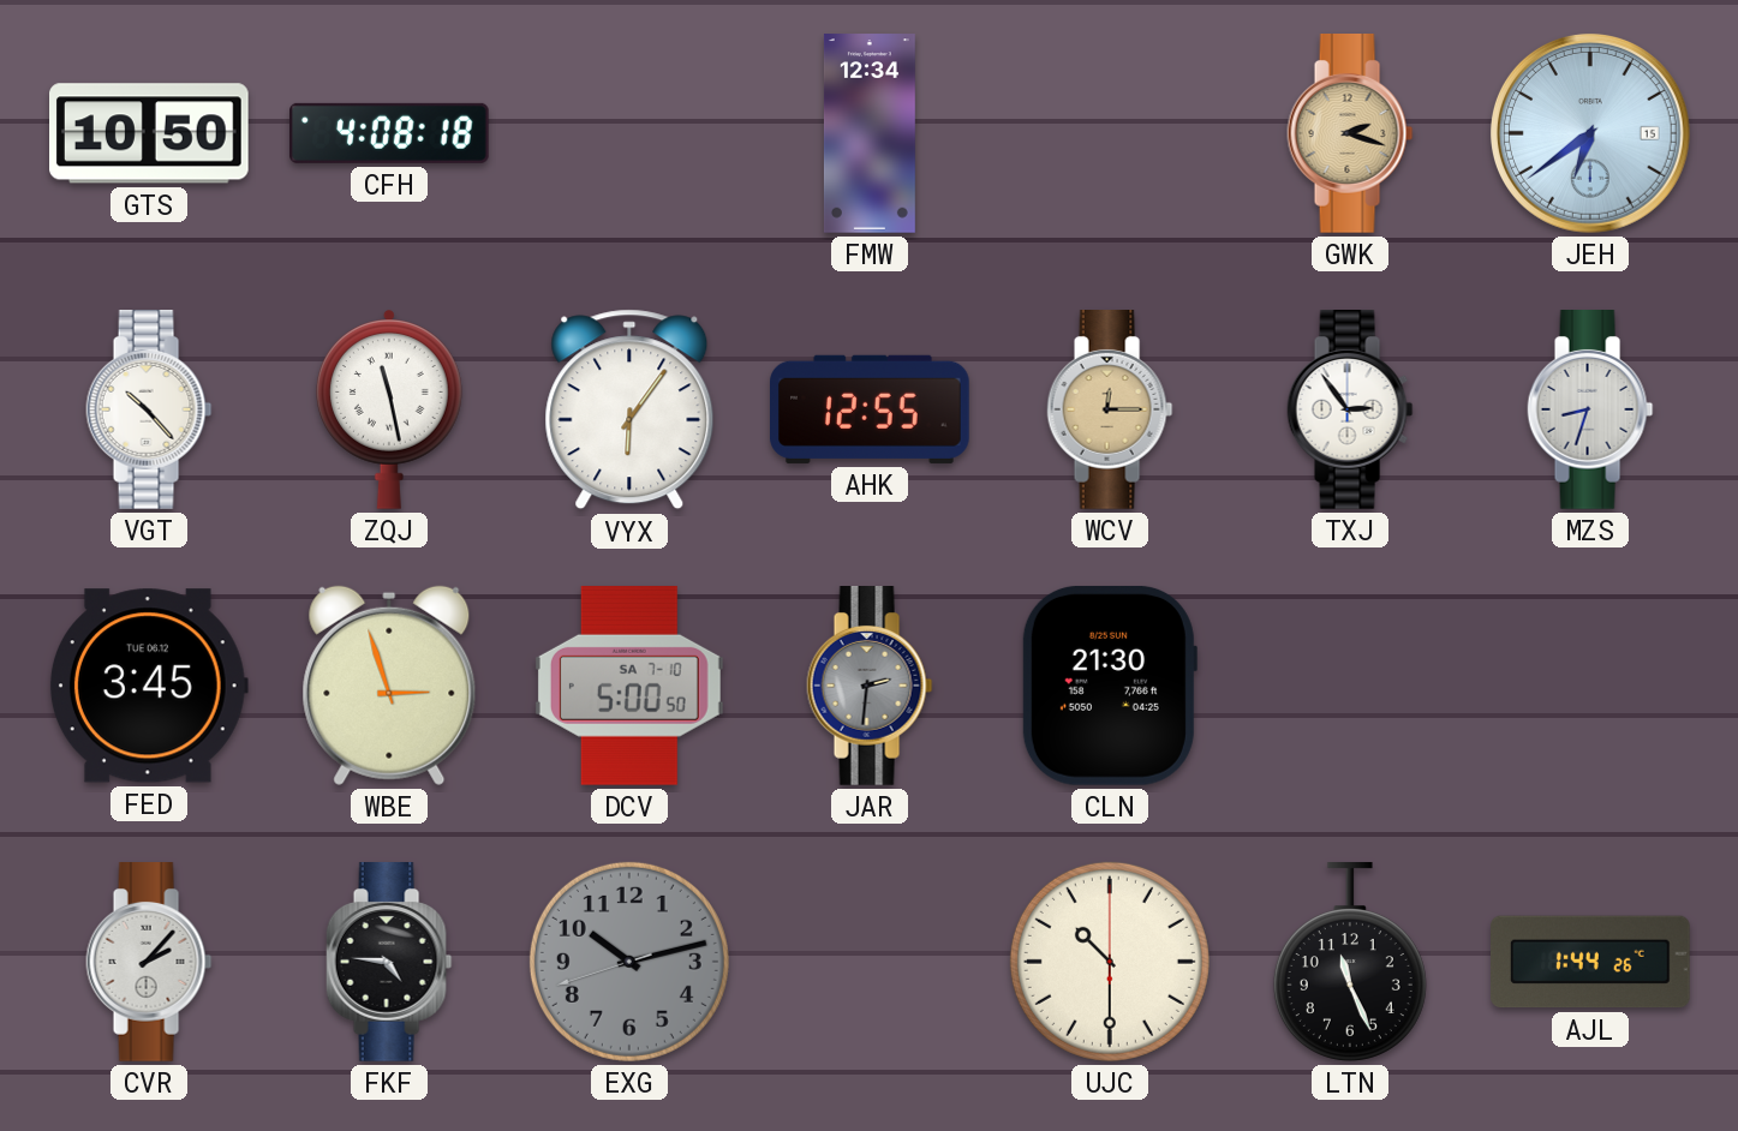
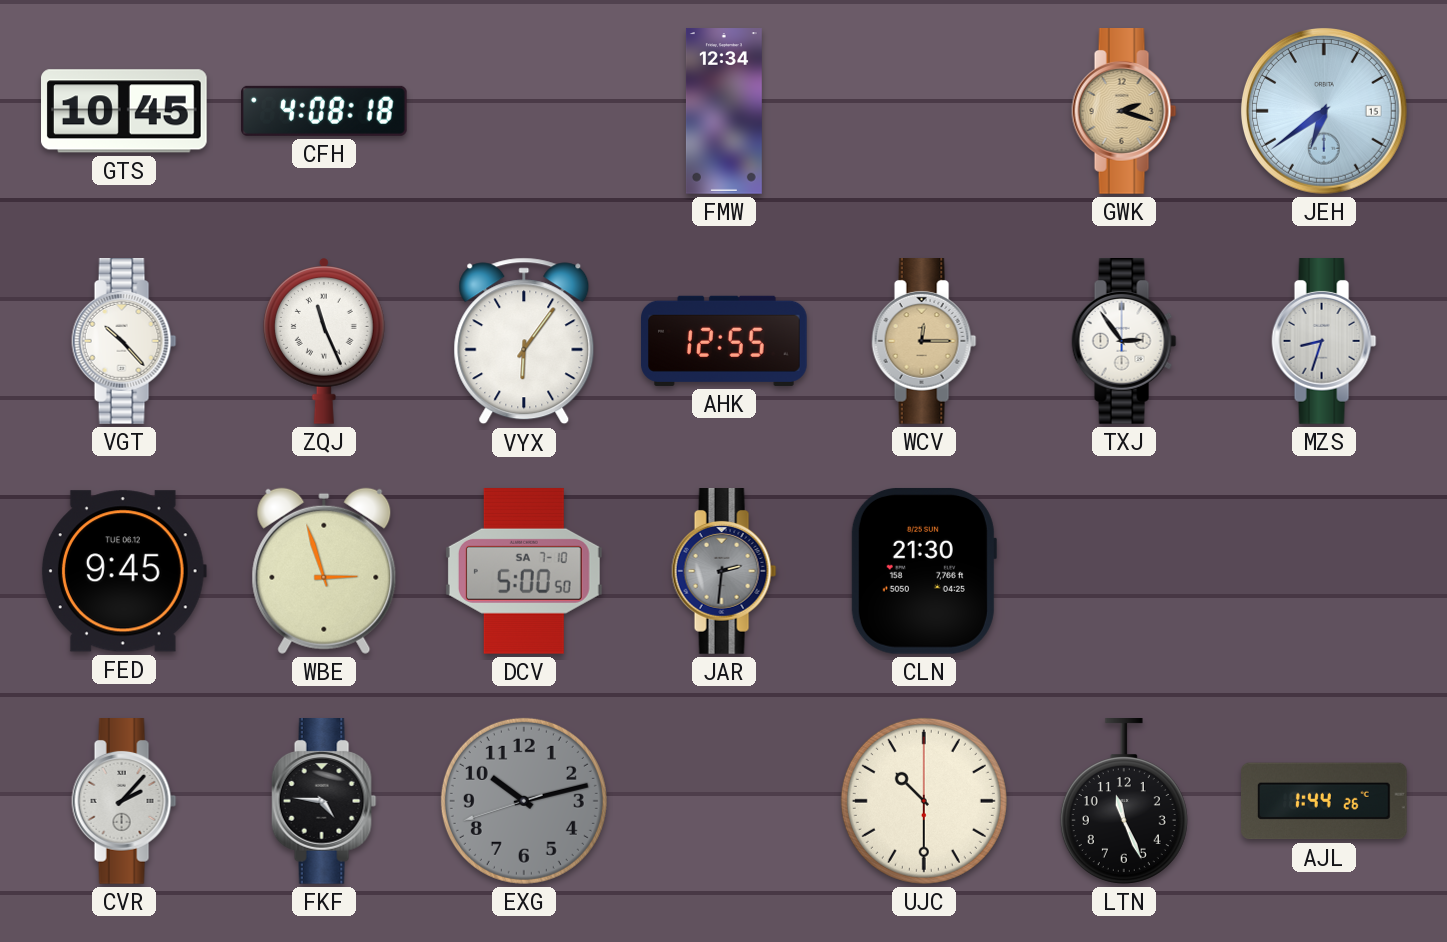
GTS: 10:50 -> 10:45
ZQJ: 11:28 -> 11:26
FED: 3:45 -> 9:45
